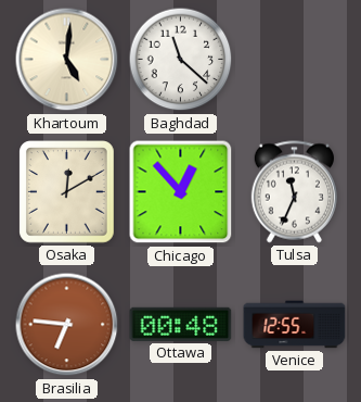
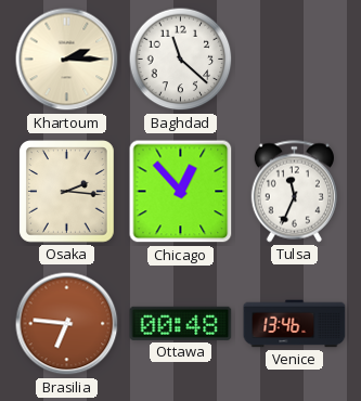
Khartoum: 5:01 -> 2:15
Osaka: 12:10 -> 2:16
Venice: 12:55 -> 13:46
